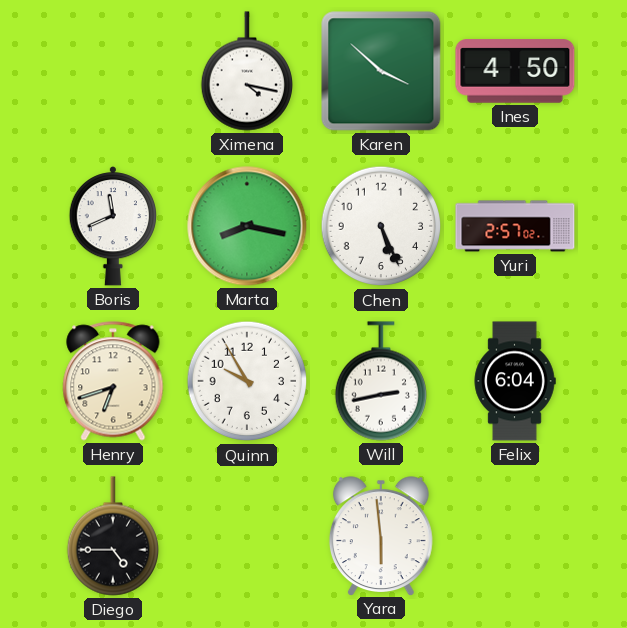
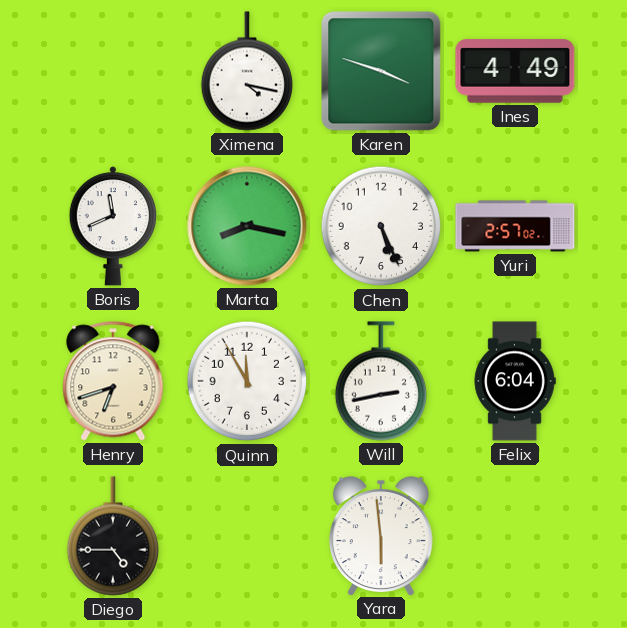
Karen: 3:52 -> 3:48
Ines: 4:50 -> 4:49
Quinn: 9:55 -> 11:55
